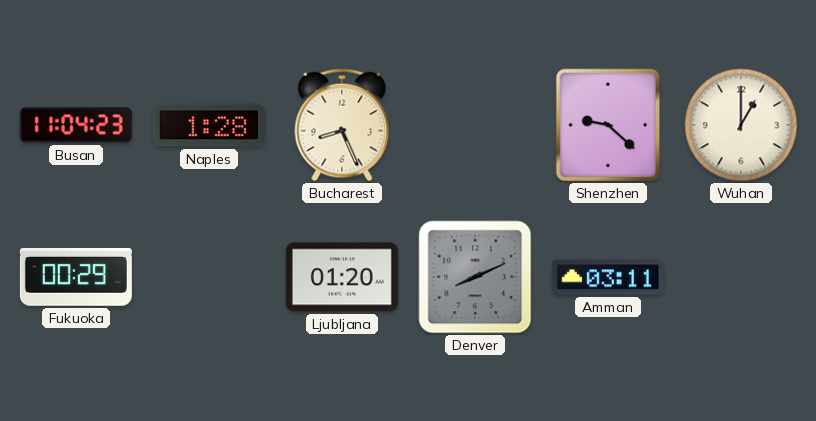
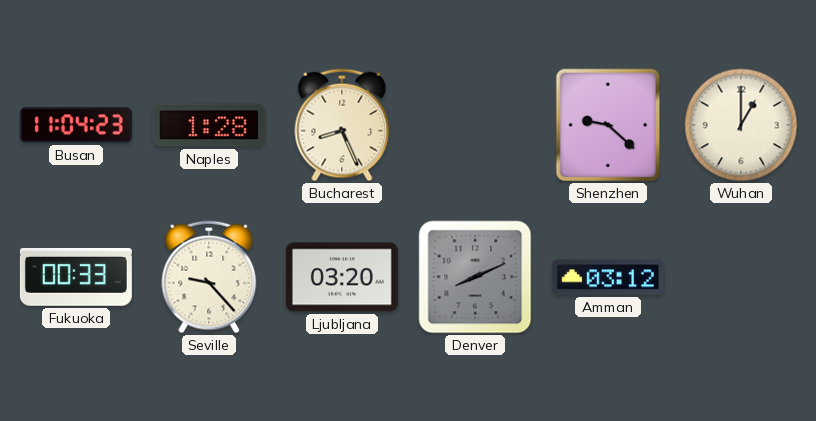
Fukuoka: 00:29 -> 00:33
Seville: none -> 9:23
Ljubljana: 01:20 -> 03:20
Amman: 03:11 -> 03:12
